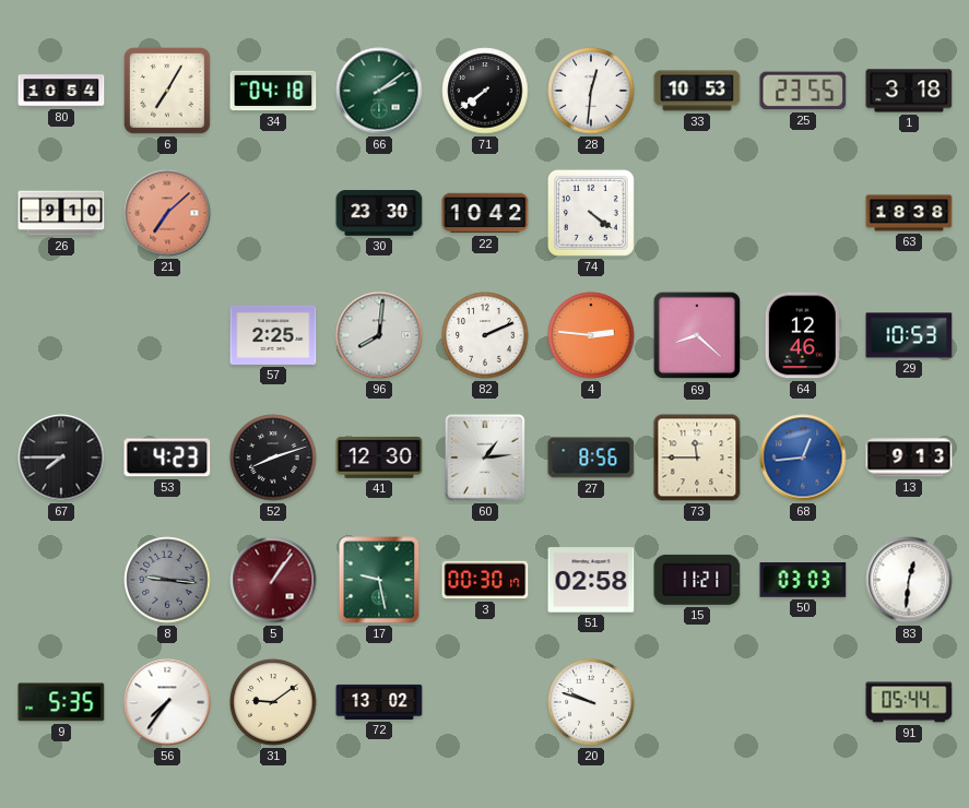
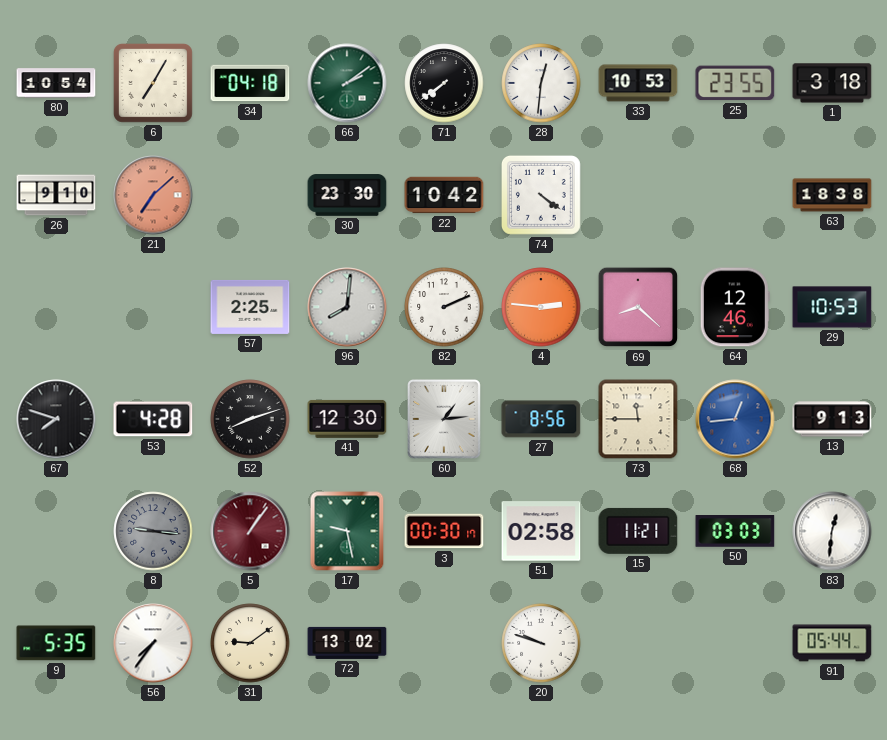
67: 7:45 -> 7:48
53: 4:23 -> 4:28
